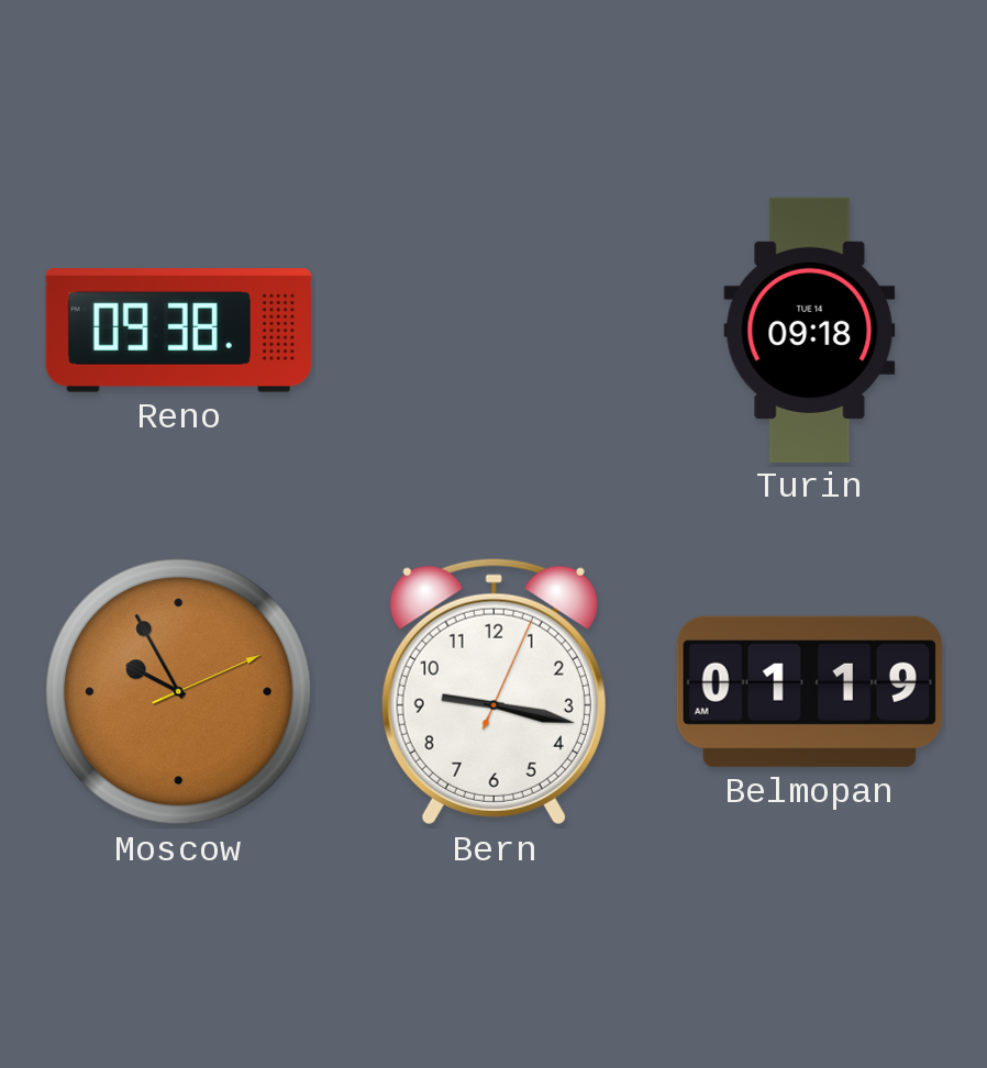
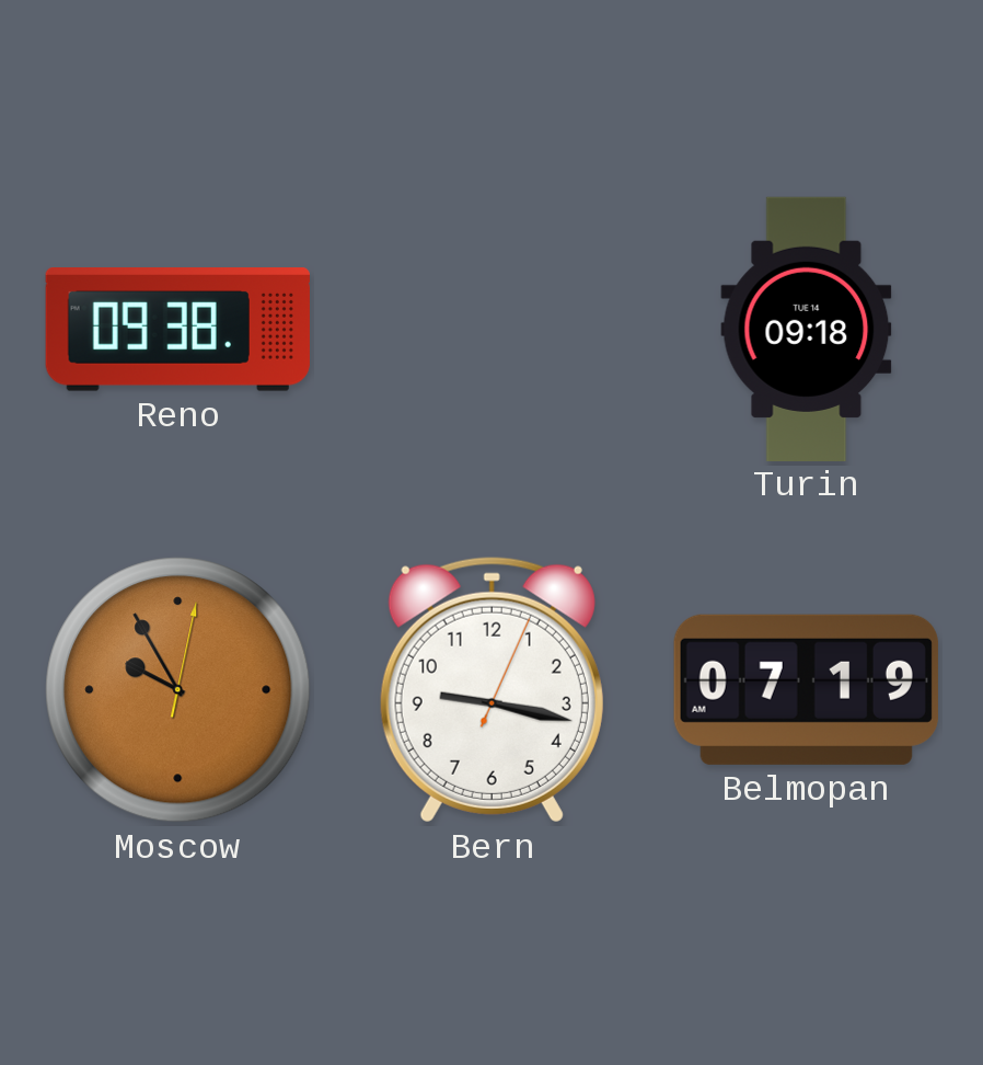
Moscow: 9:55:11 -> 9:55:02
Belmopan: 01:19 -> 07:19
